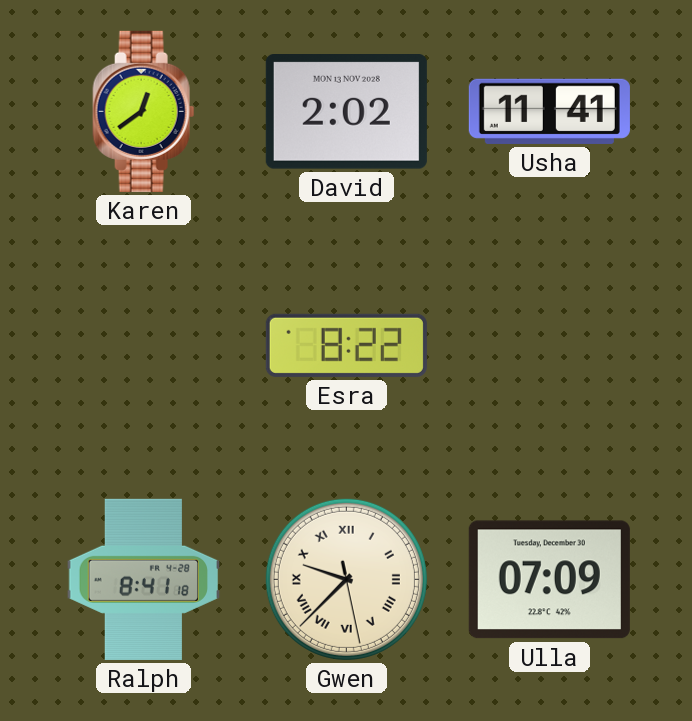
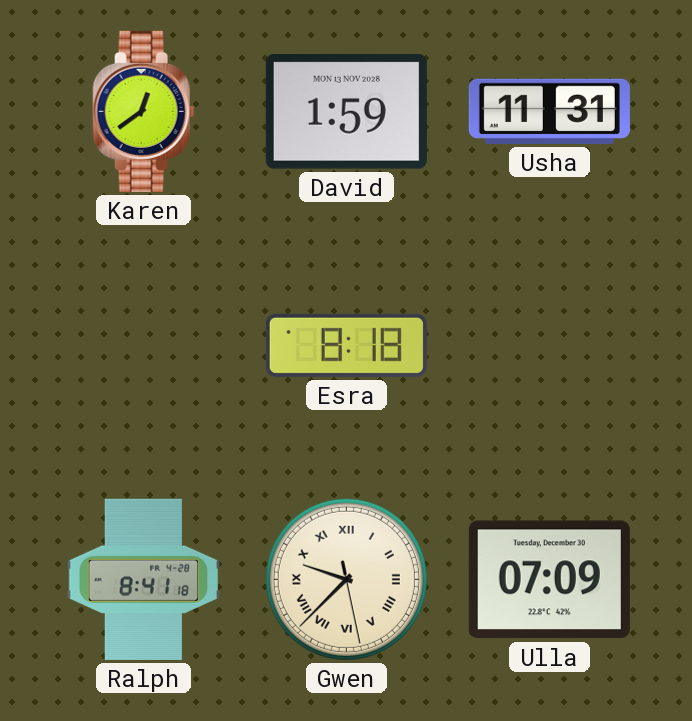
David: 2:02 -> 1:59
Usha: 11:41 -> 11:31
Esra: 8:22 -> 8:18
